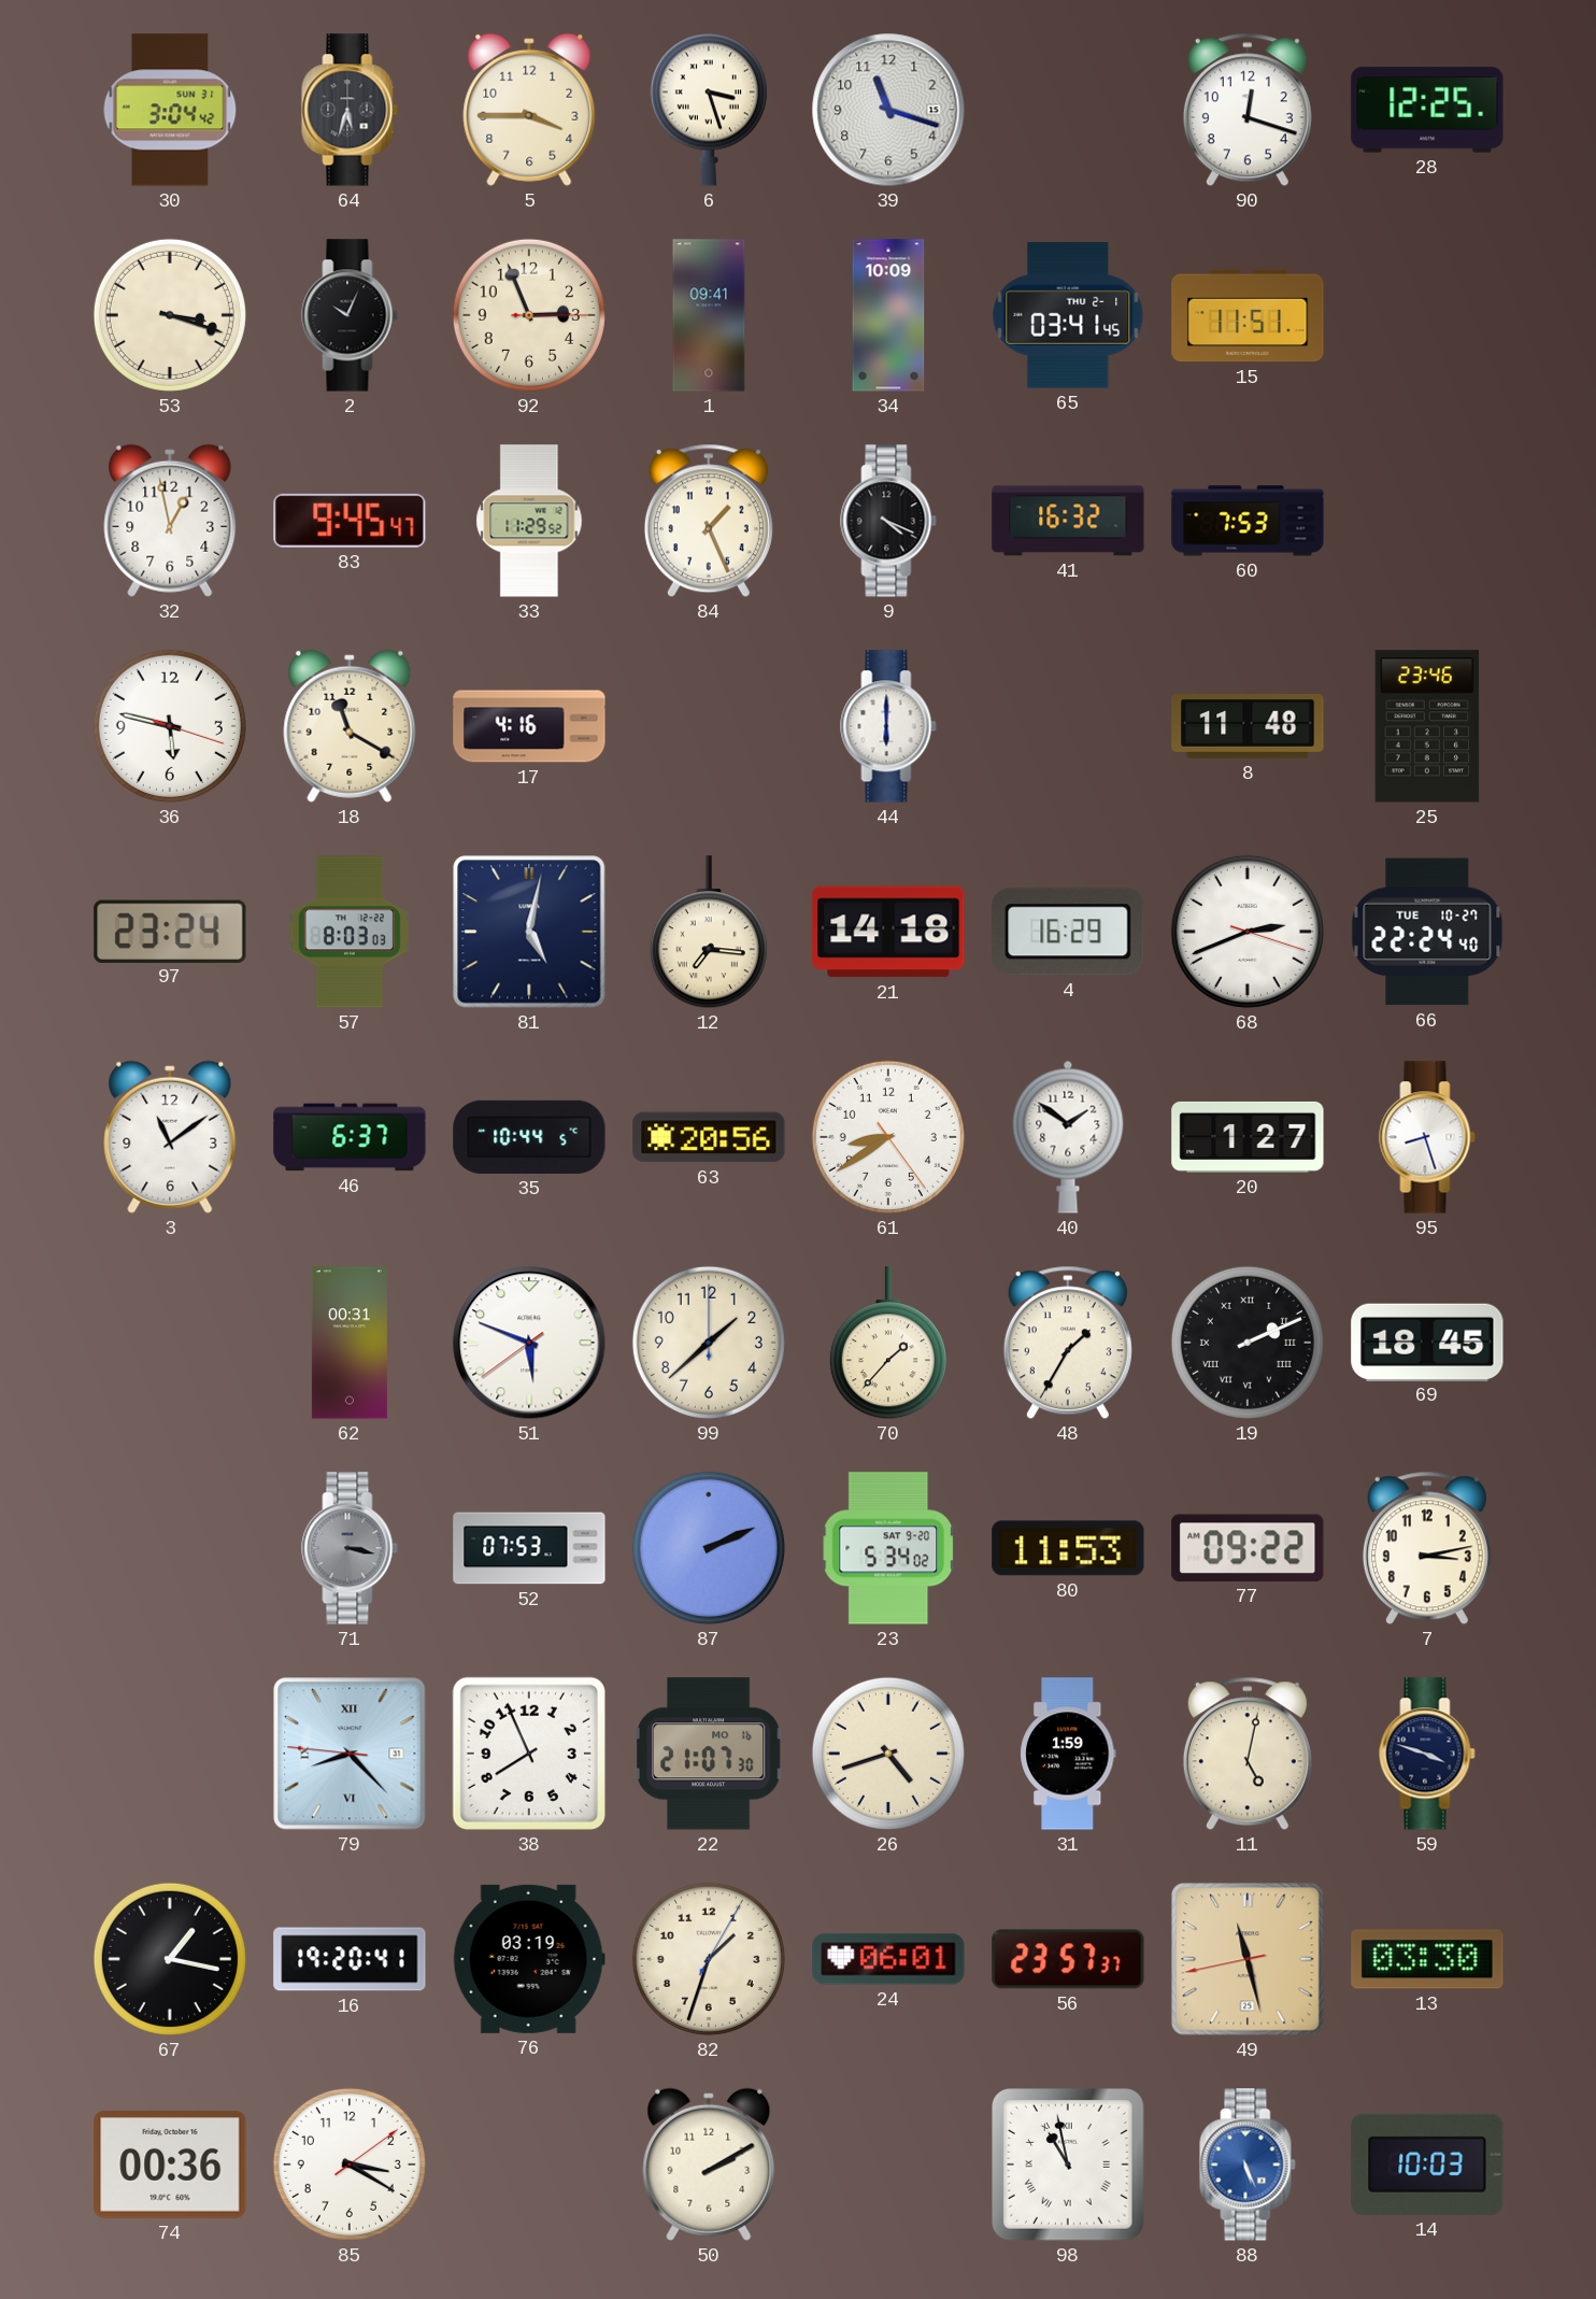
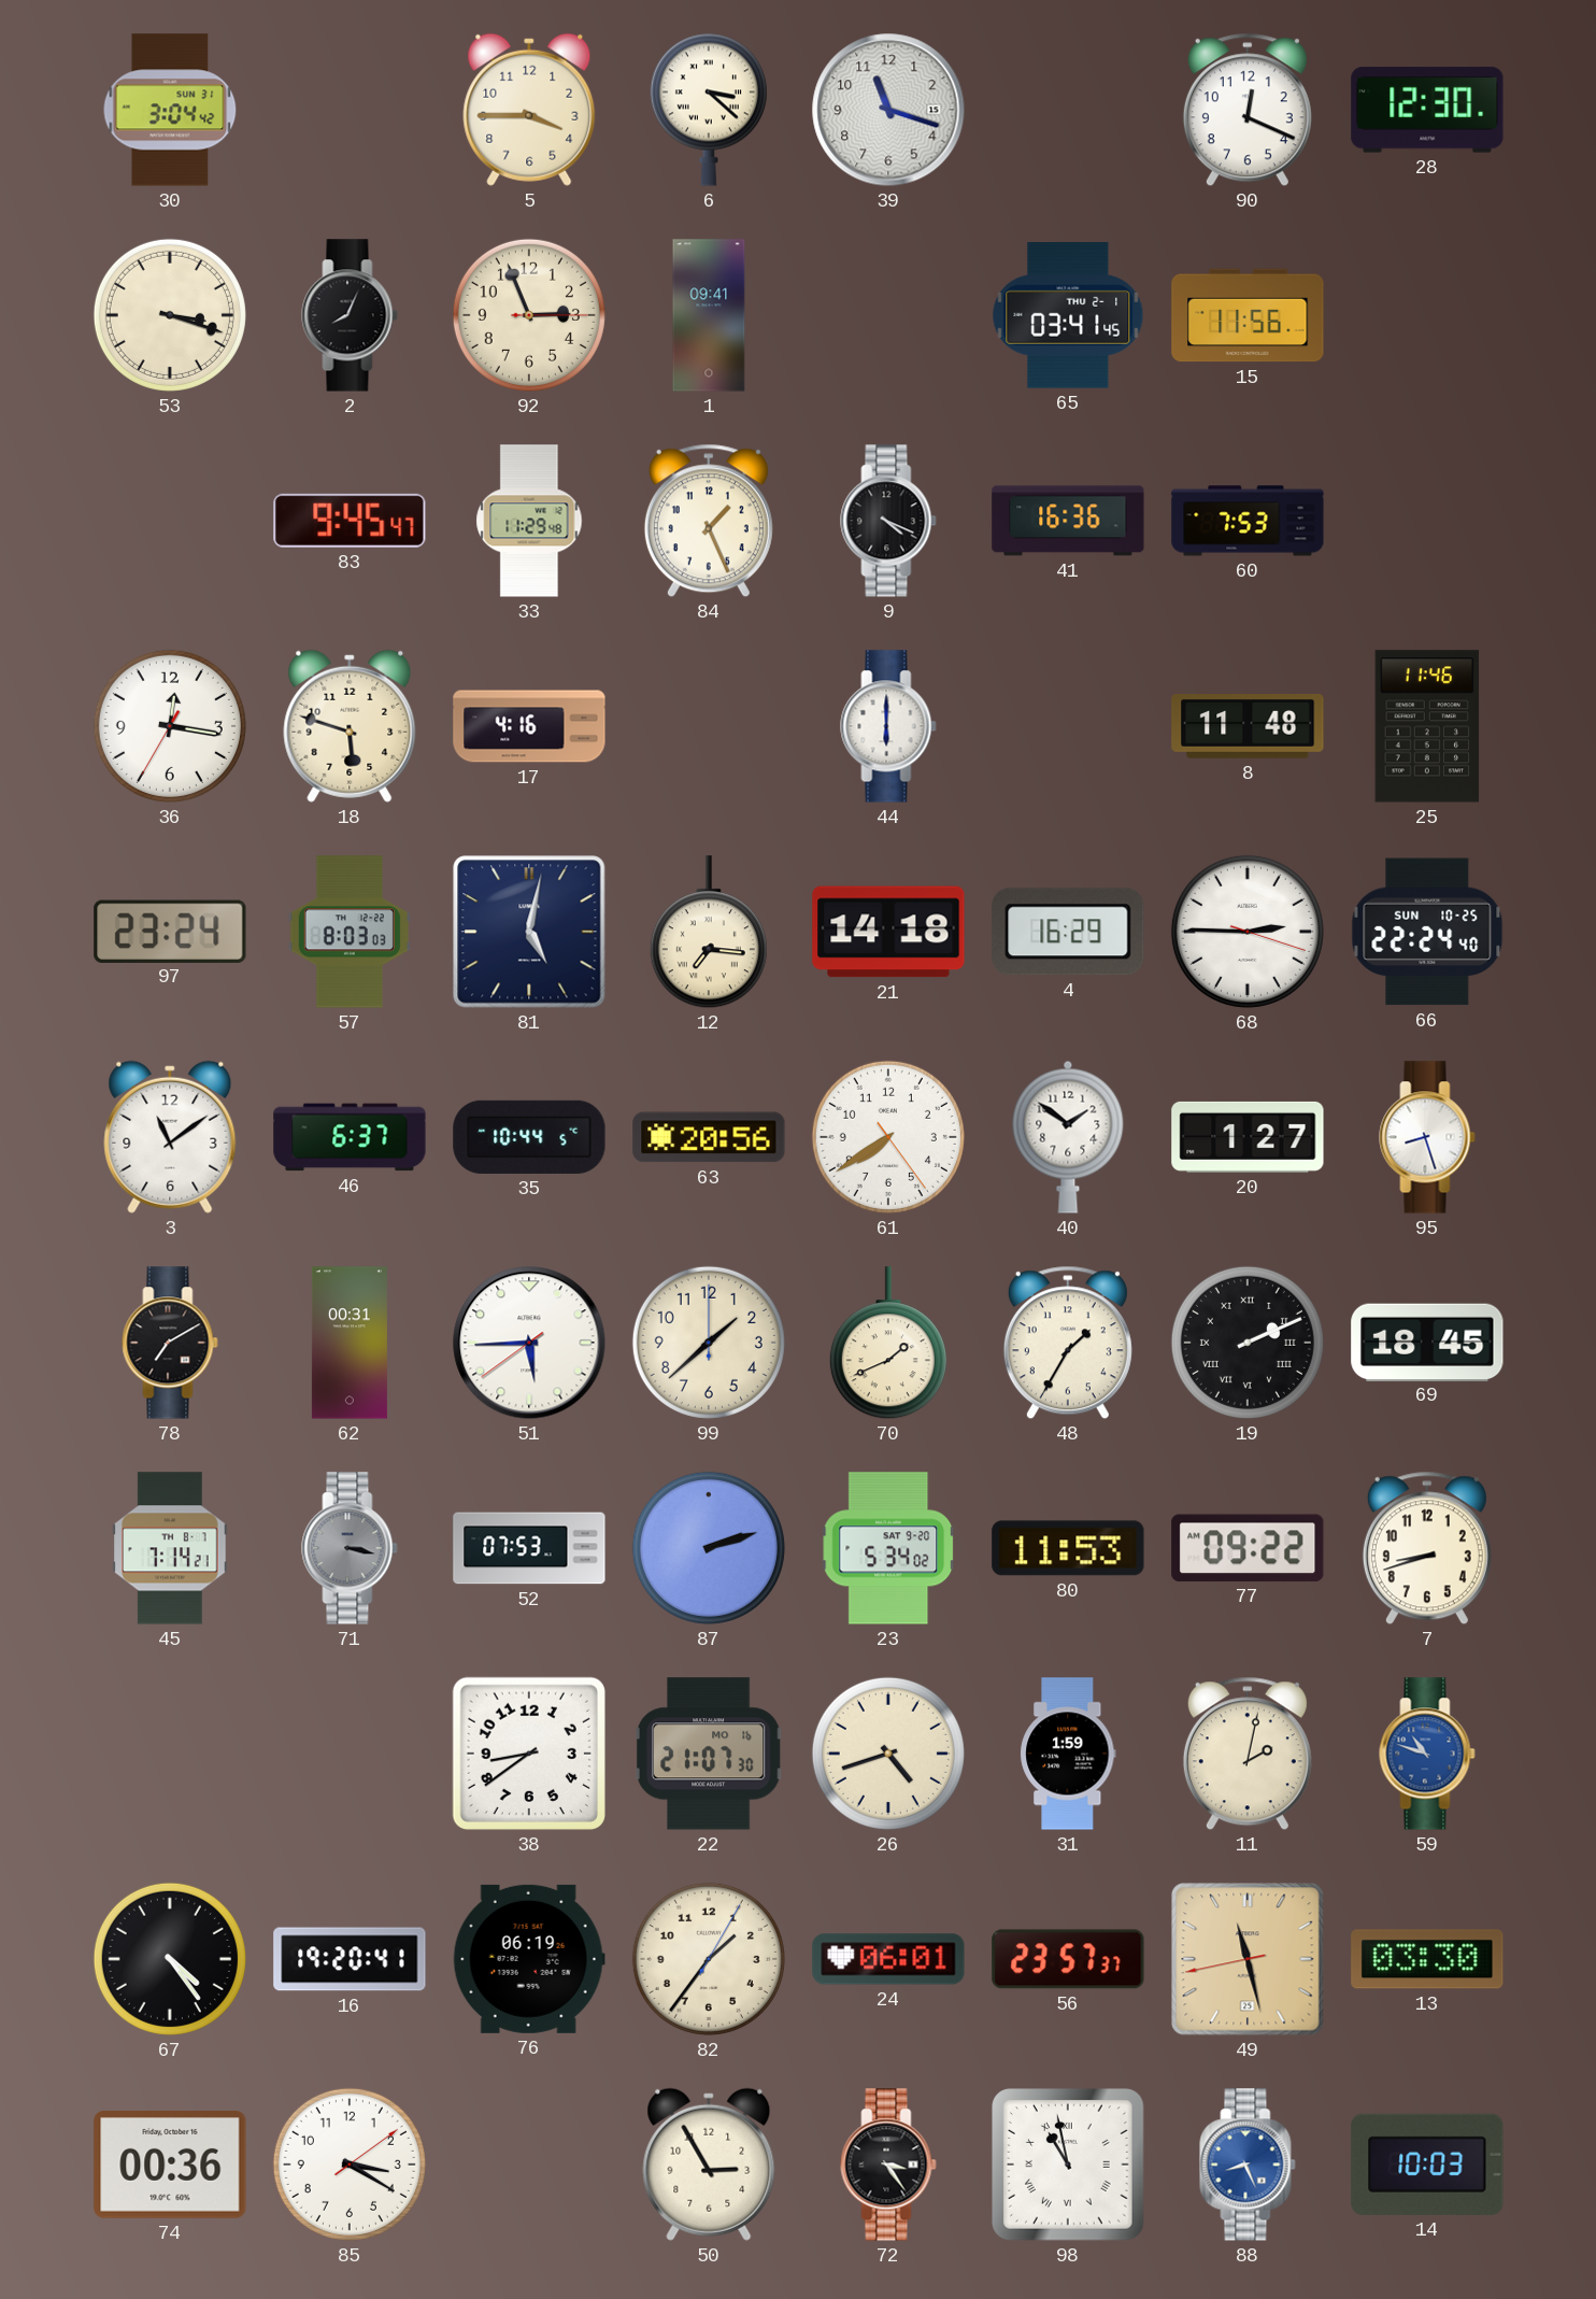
64: 5:33 -> none
6: 3:27 -> 3:22
90: 12:18 -> 12:19
28: 12:25 -> 12:30
2: 10:04 -> 8:04
34: 10:09 -> none
15: 11:51 -> 11:56
32: 12:58 -> none
33: 11:29:52 -> 11:29:48
41: 16:32 -> 16:36
36: 5:47 -> 12:16
18: 11:20 -> 5:48
25: 23:46 -> 11:46
68: 2:41 -> 2:45
66 date: TUE 10-27 -> SUN 10-25
61: 8:39 -> 7:39
78: none -> 7:10
51: 5:48 -> 5:44
70: 1:37 -> 1:41
45: none -> 7:14
87: 2:11 -> 2:12
7: 3:13 -> 8:42
79: 8:22 -> none
38: 7:56 -> 8:39
11: 5:02 -> 2:02
59: 3:48 -> 10:48
59 dial: navy -> blue
67: 1:17 -> 4:24
76: 03:19 -> 06:19
82: 1:33 -> 1:36
50: 2:10 -> 2:55
72: none -> 3:24
88: 5:26 -> 8:26
